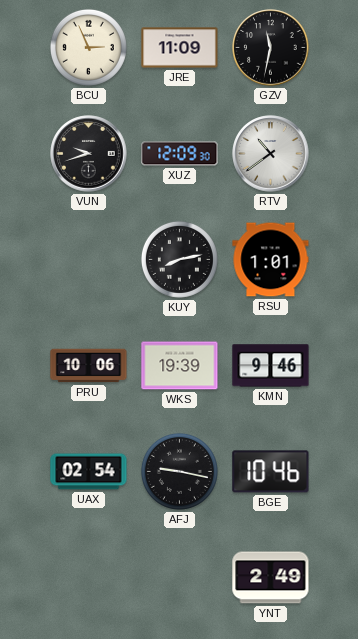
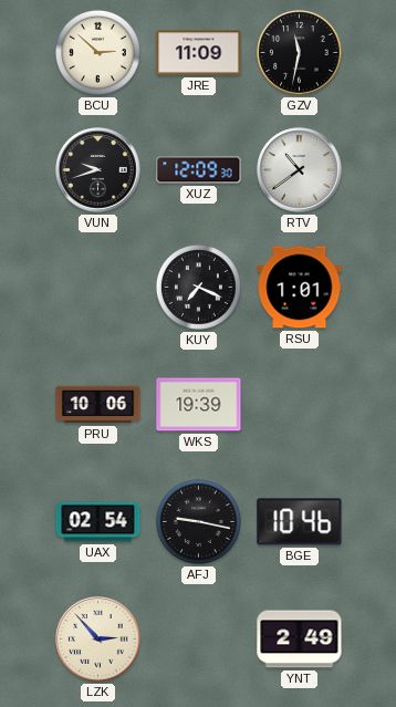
BCU: 2:56 -> 2:52
KUY: 8:13 -> 7:19
KMN: 9:46 -> none
LZK: none -> 2:53
